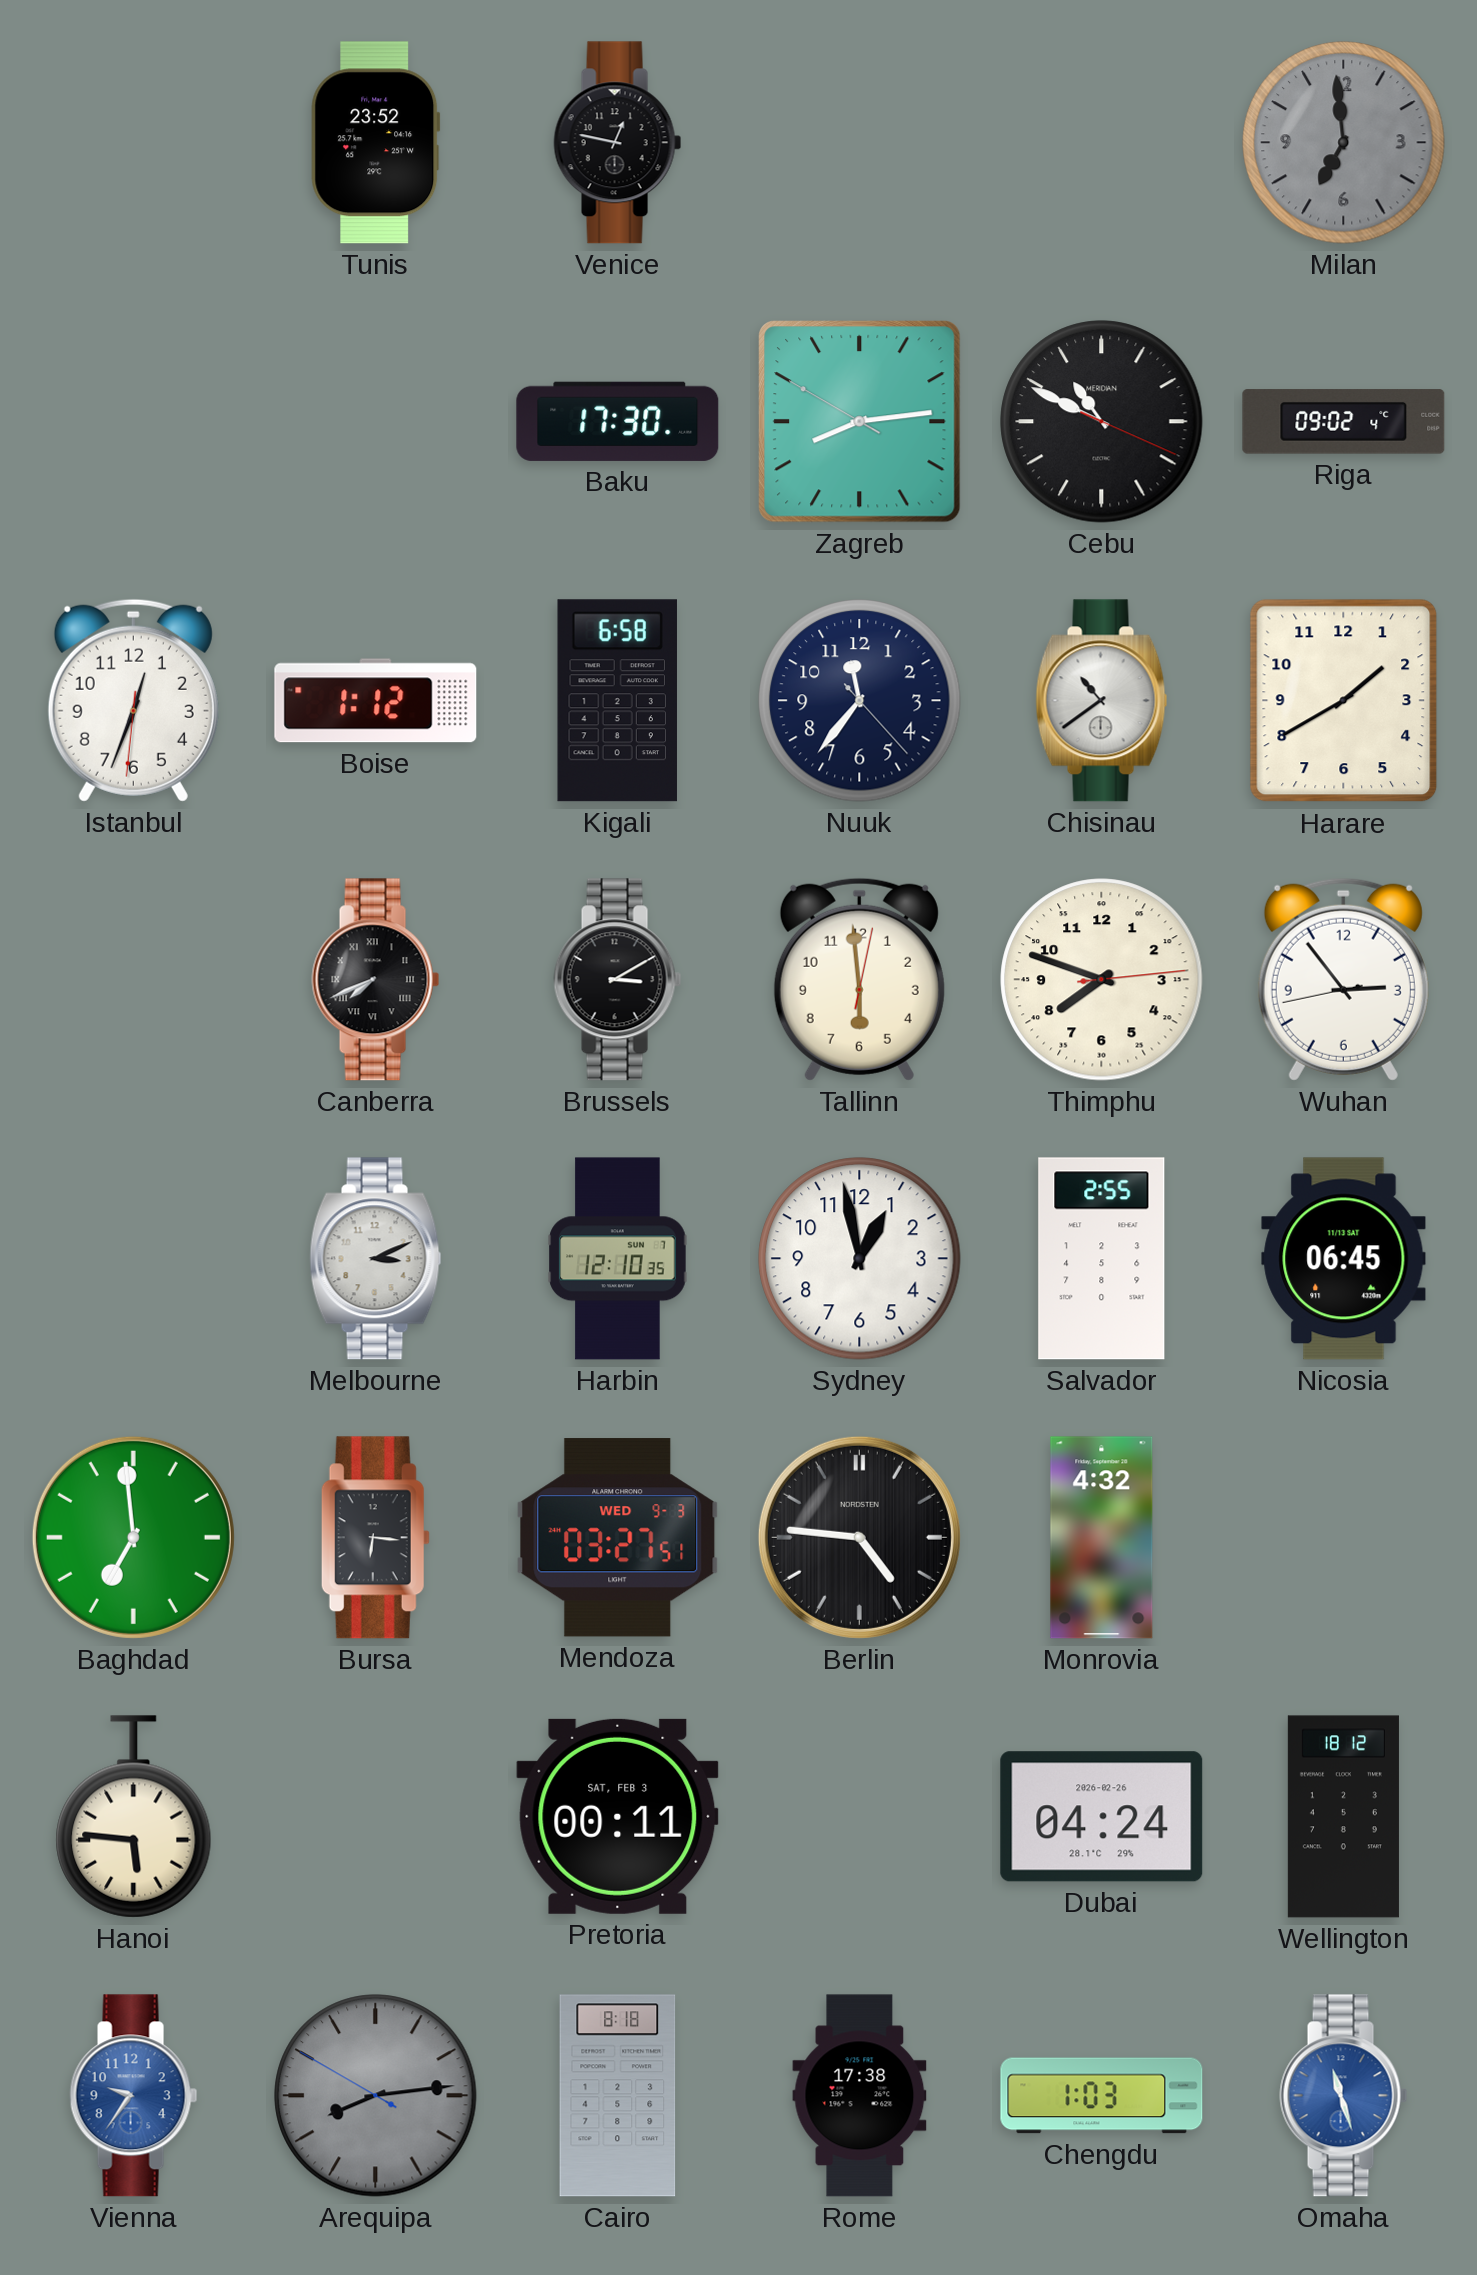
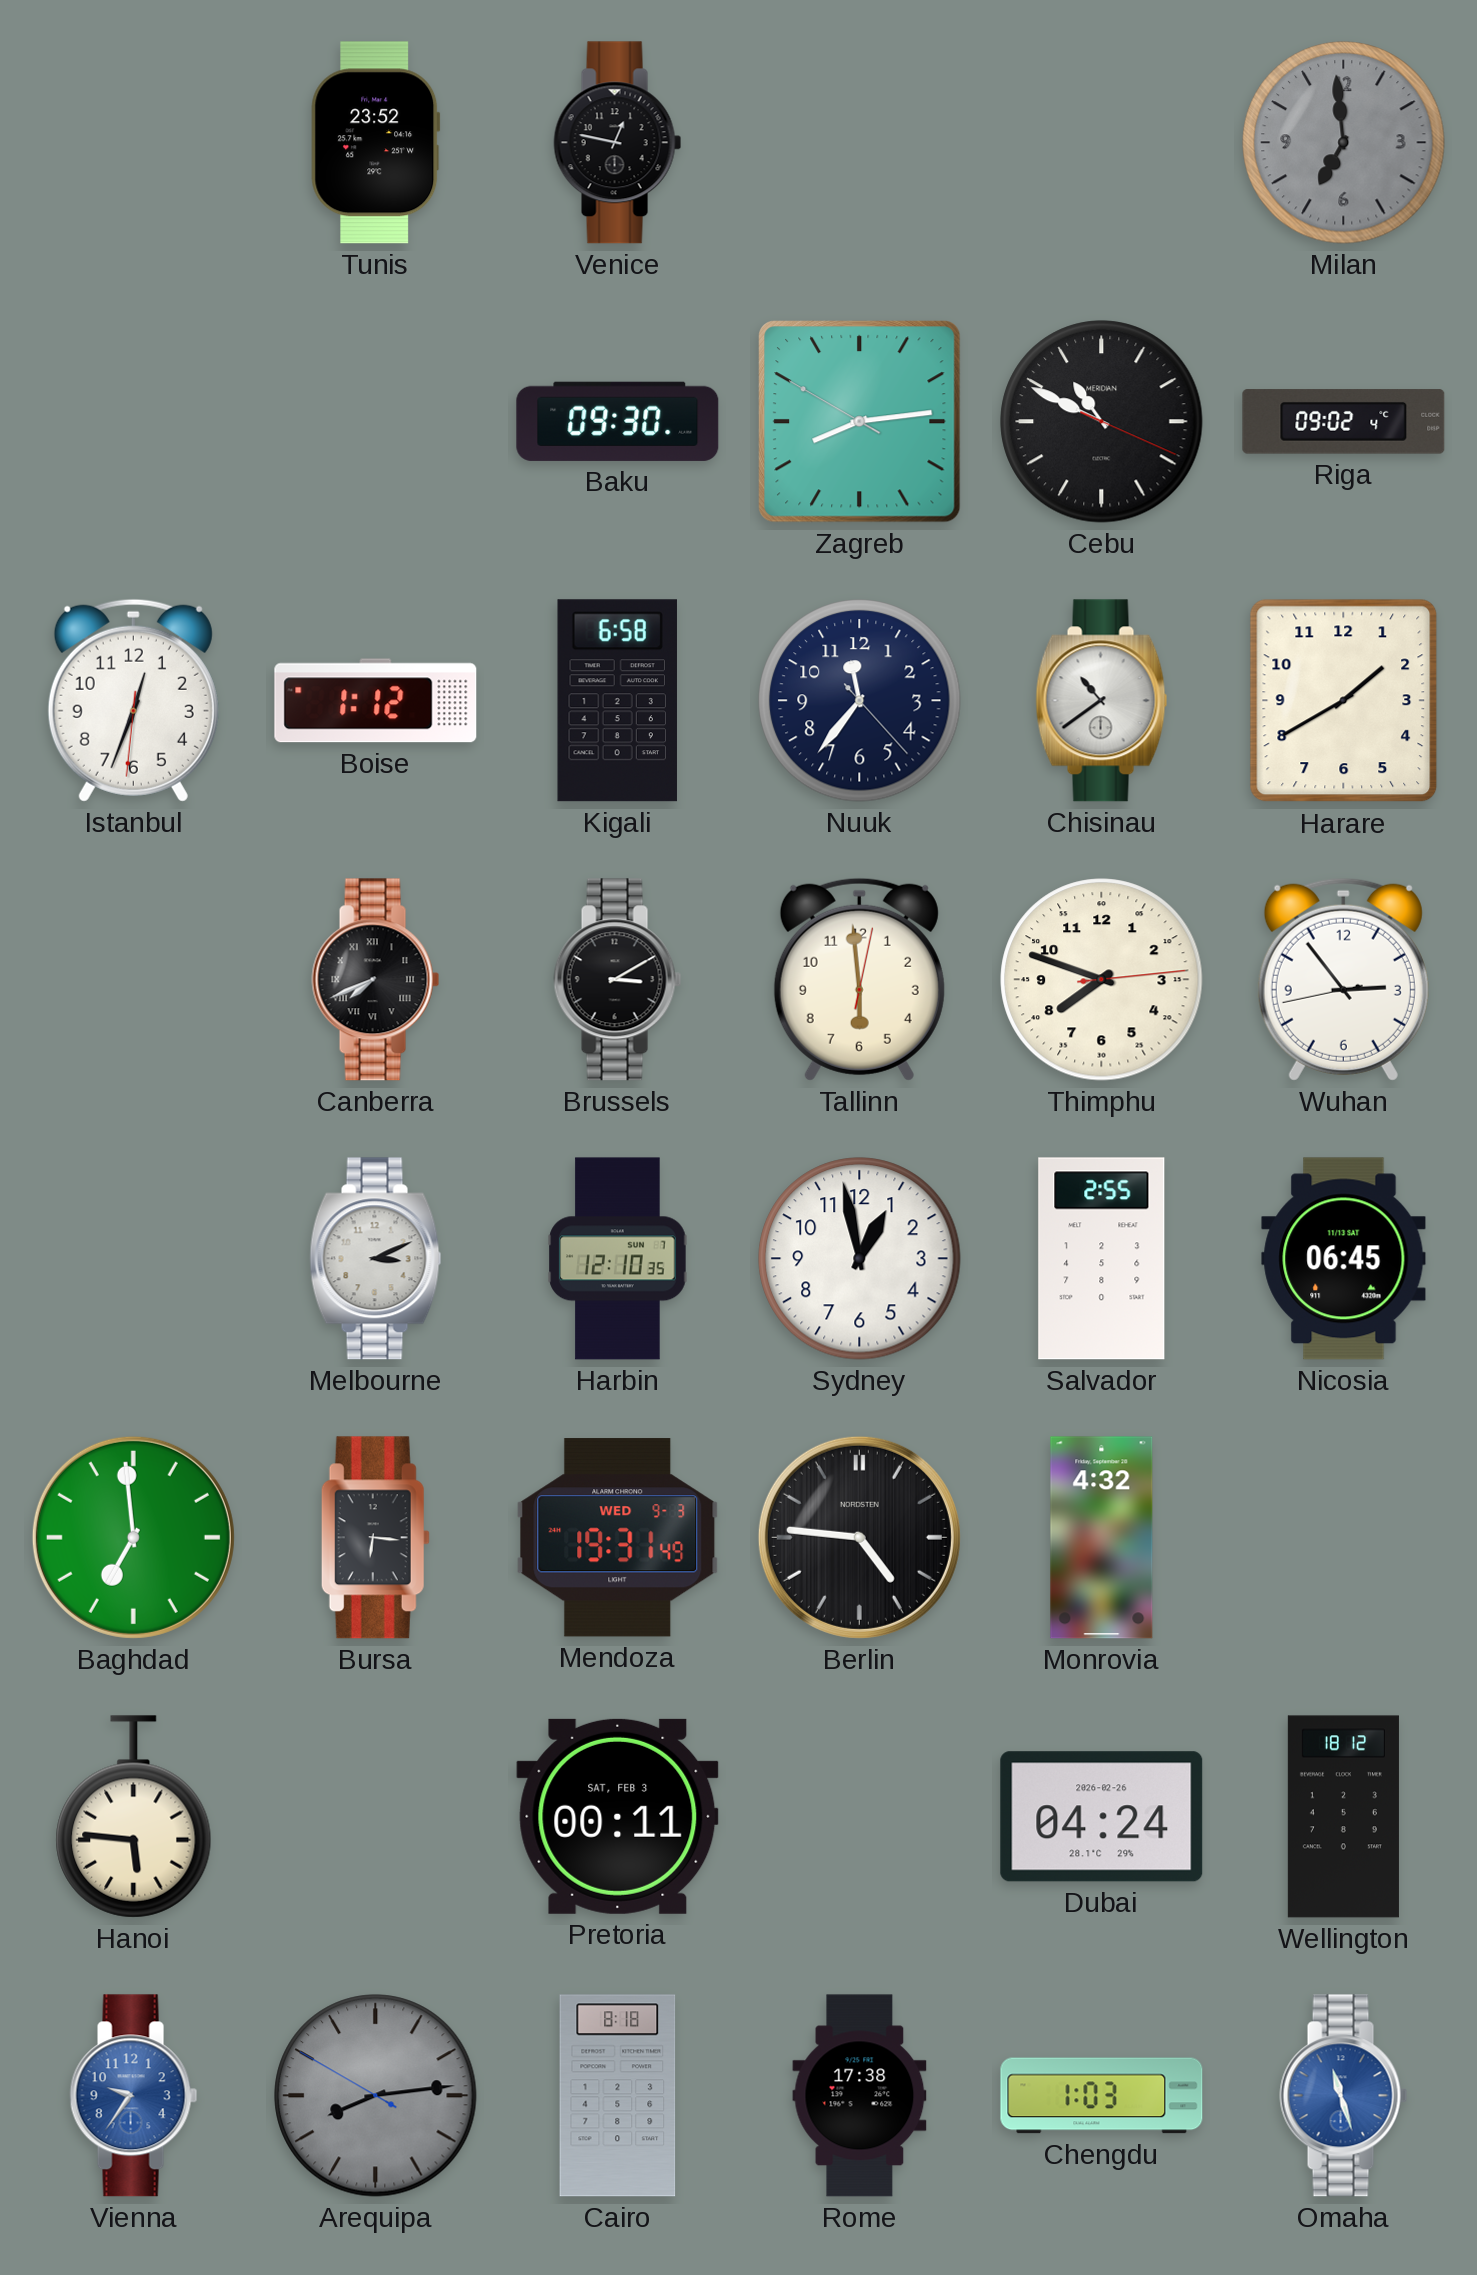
Baku: 17:30 -> 09:30
Mendoza: 03:27 -> 19:31
